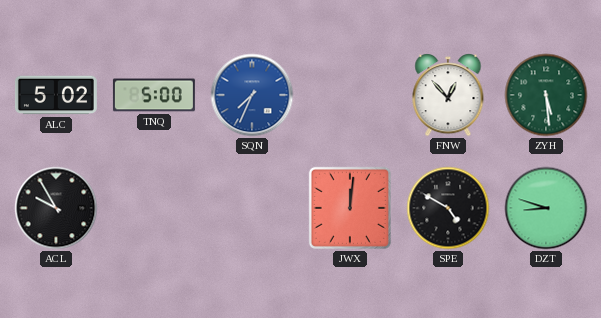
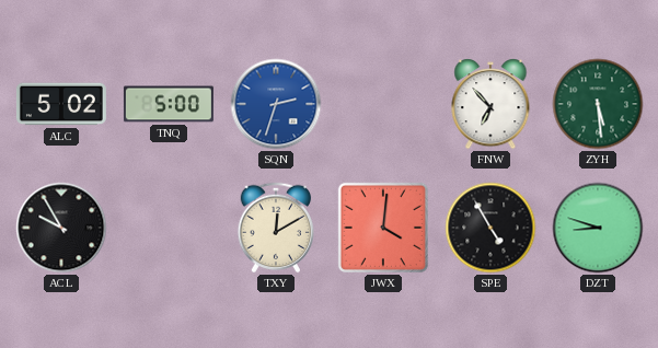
SQN: 7:34 -> 2:33
FNW: 12:53 -> 6:53
TXY: none -> 12:10
JWX: 12:01 -> 4:01
SPE: 4:50 -> 4:55
